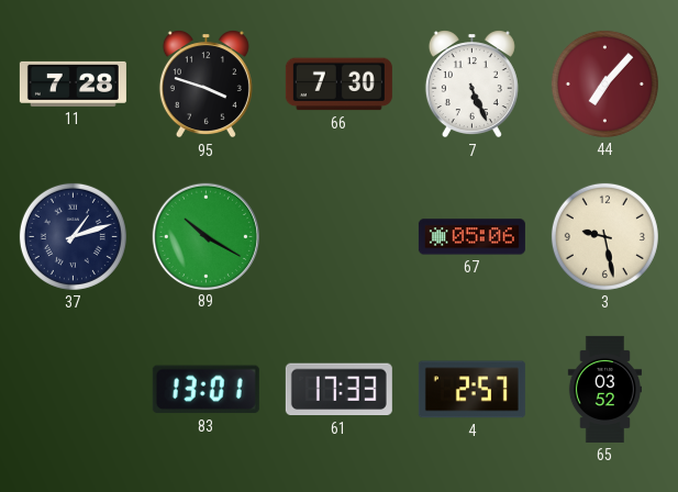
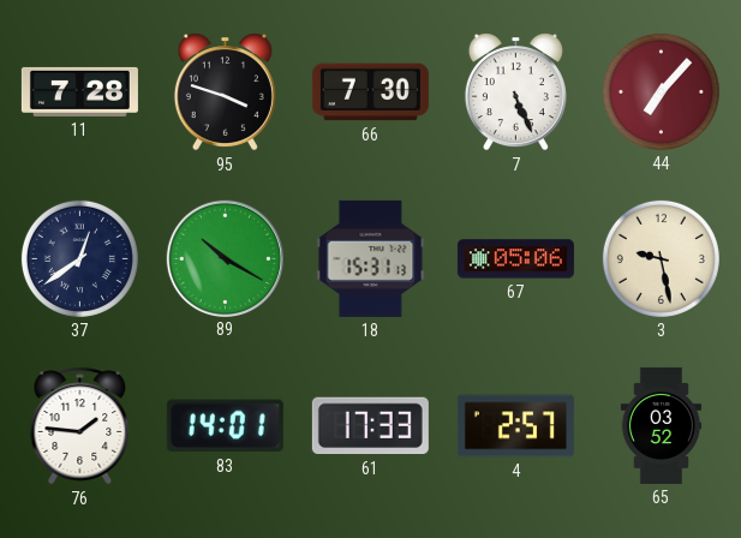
37: 1:12 -> 12:39
18: none -> 15:31
76: none -> 1:46
83: 13:01 -> 14:01
